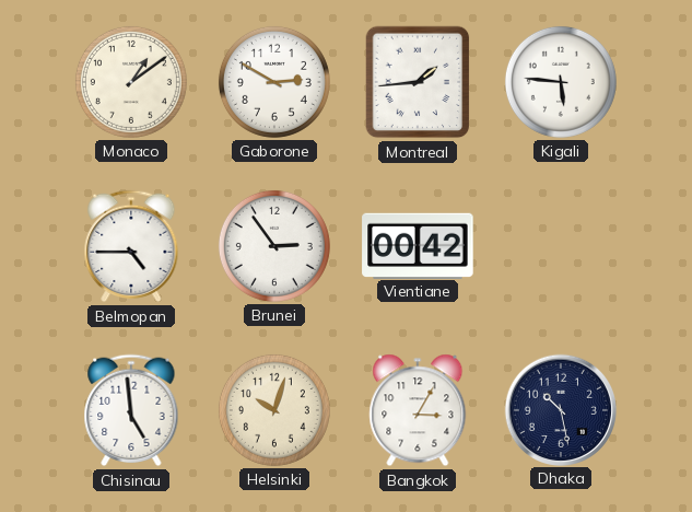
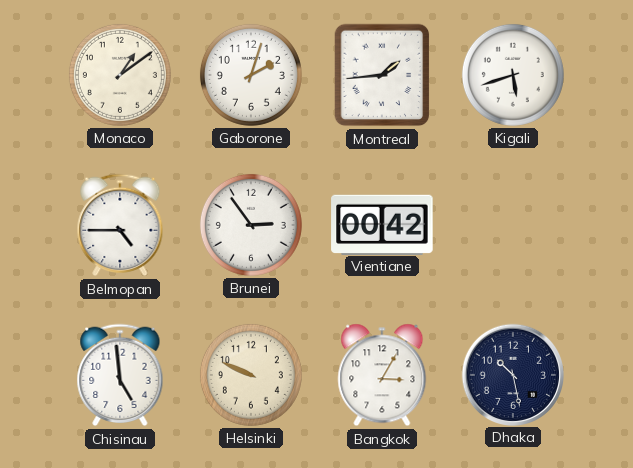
Gaborone: 2:50 -> 2:03
Kigali: 5:46 -> 5:42
Helsinki: 10:03 -> 9:49
